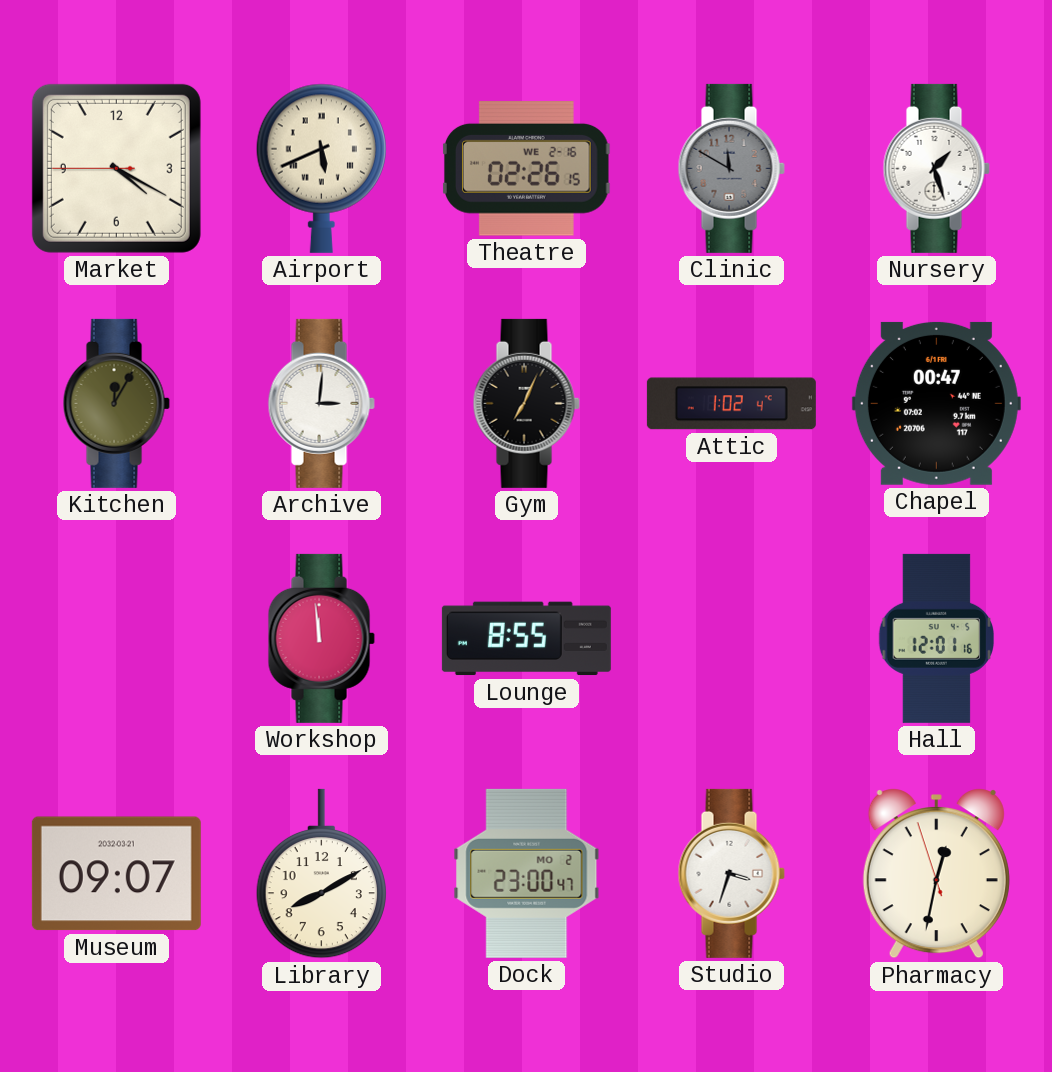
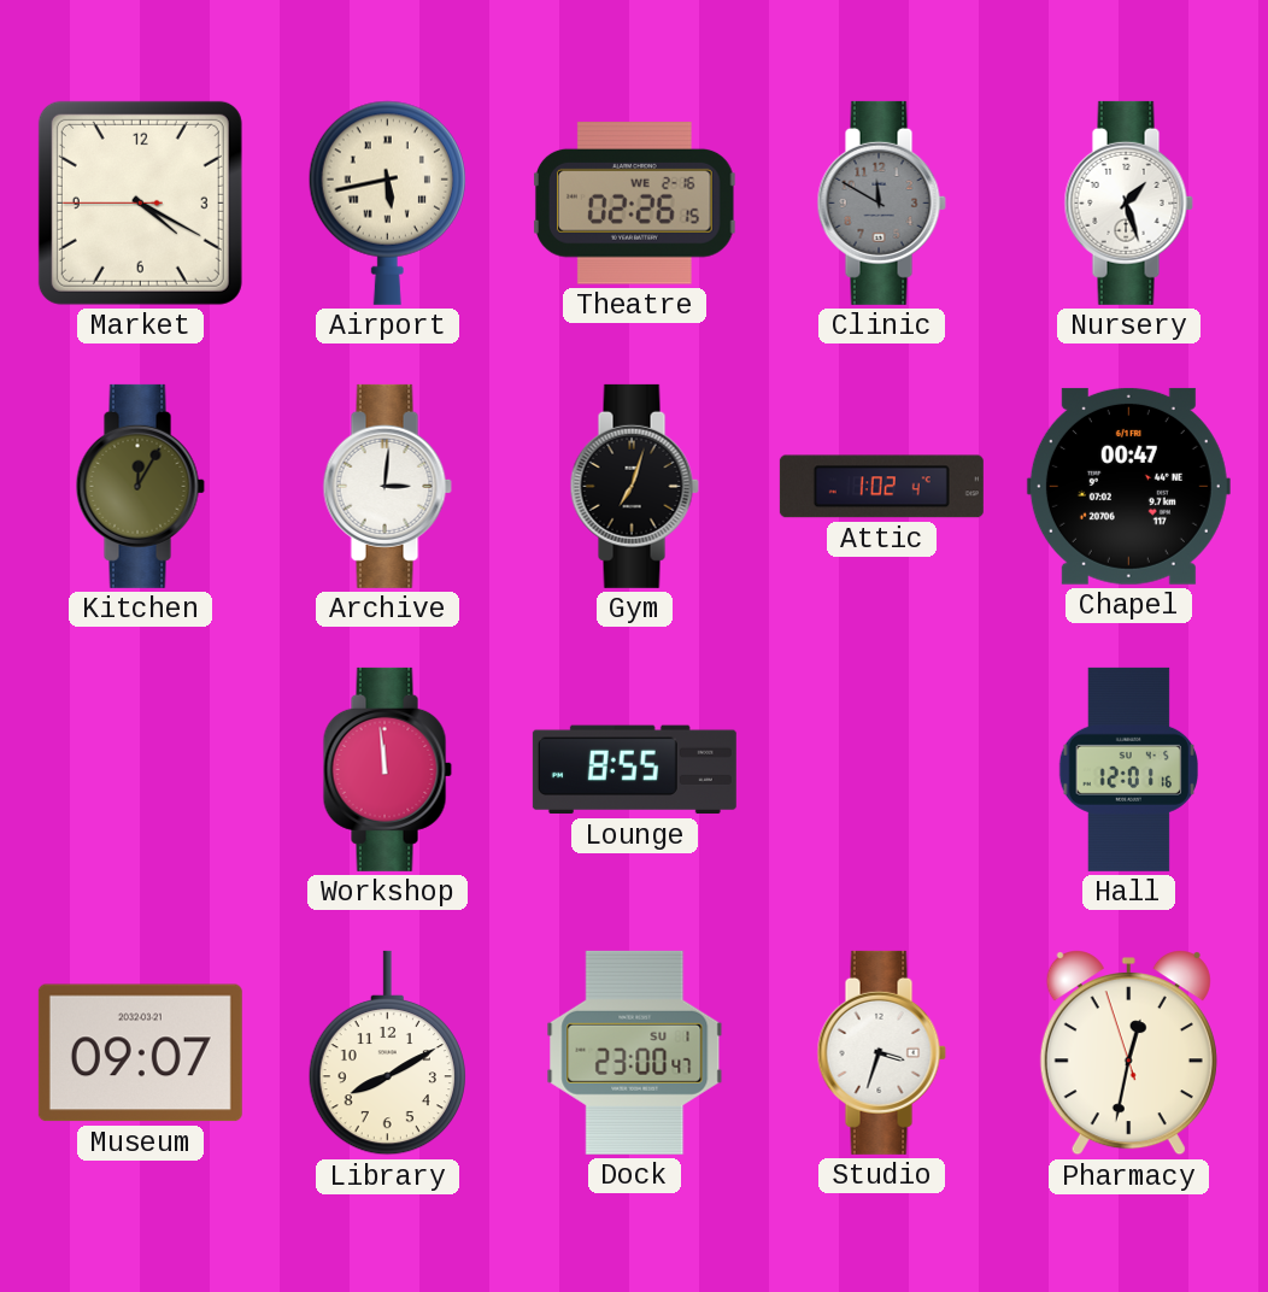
Airport: 5:41 -> 5:43
Gym: 7:04 -> 7:03
Dock date: MO 2 -> SU 1
